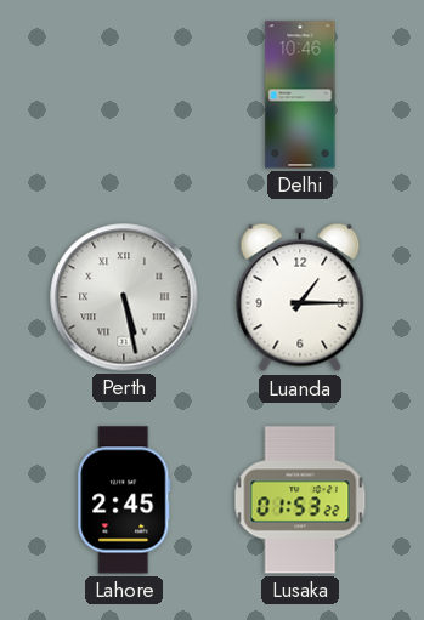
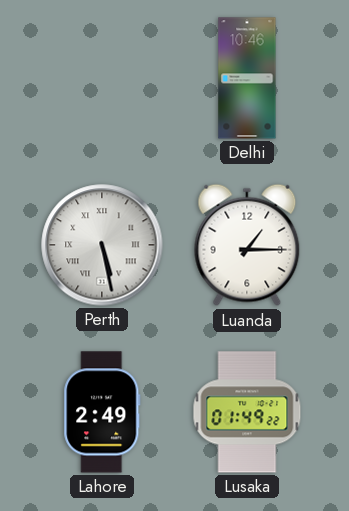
Lahore: 2:45 -> 2:49
Lusaka: 01:53 -> 01:49
